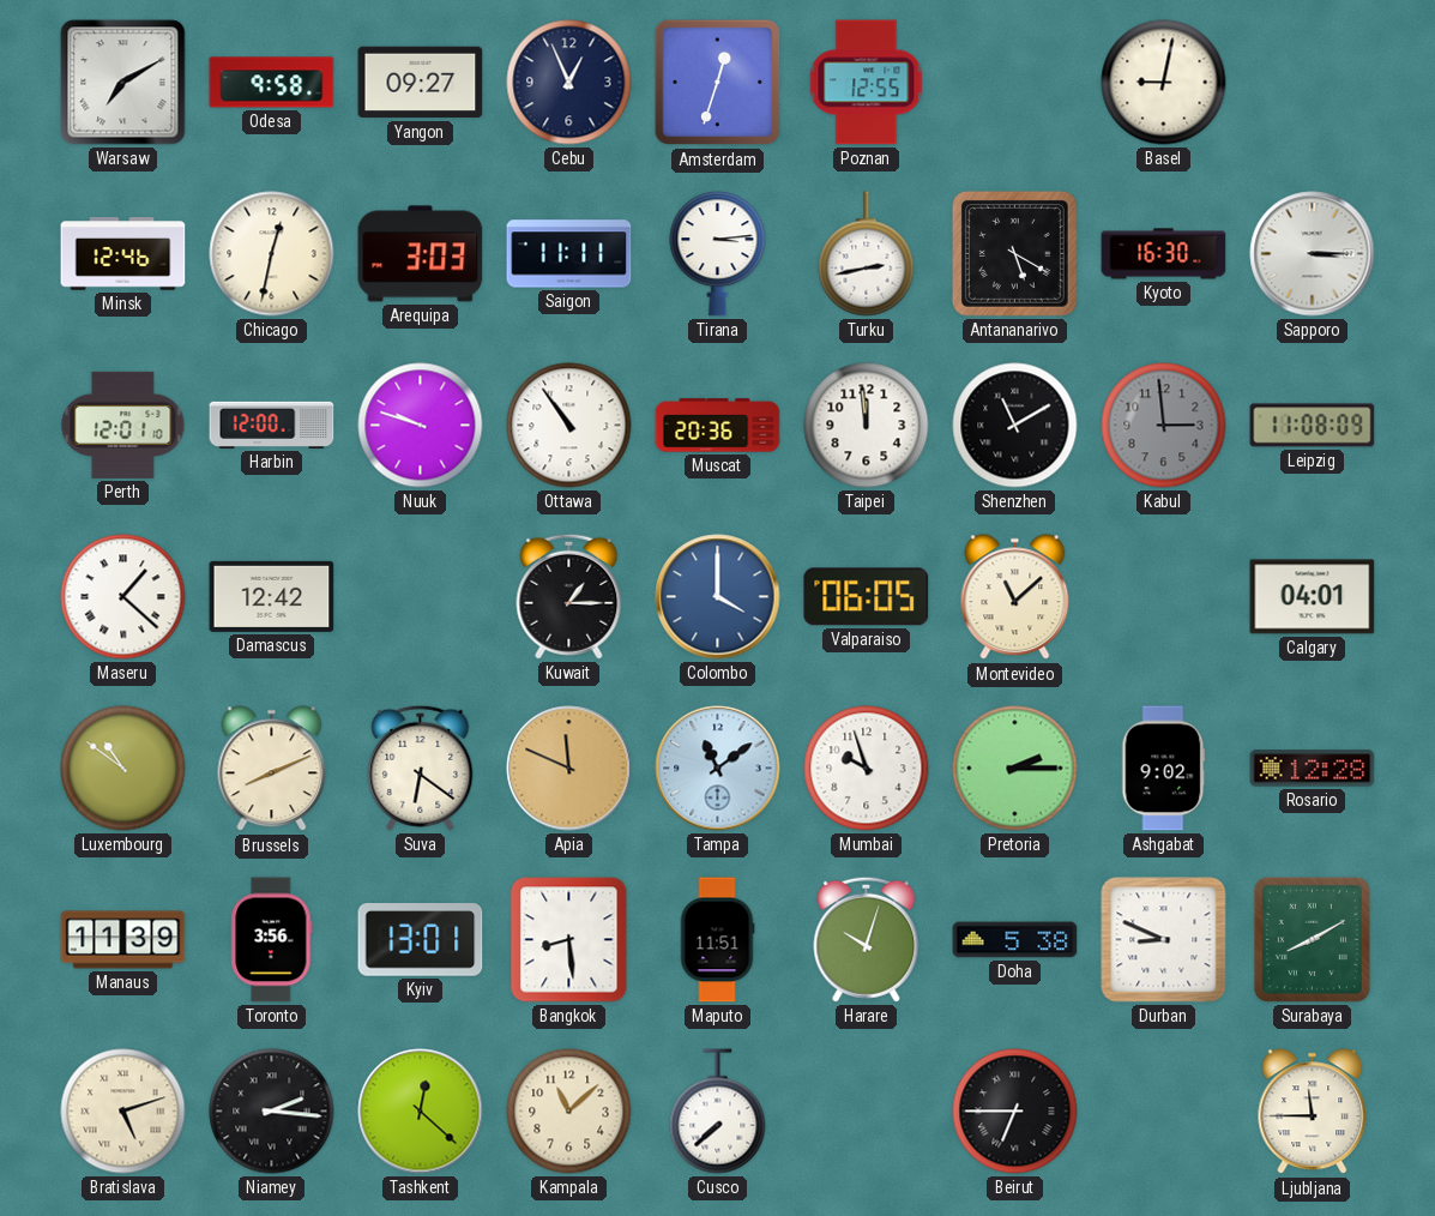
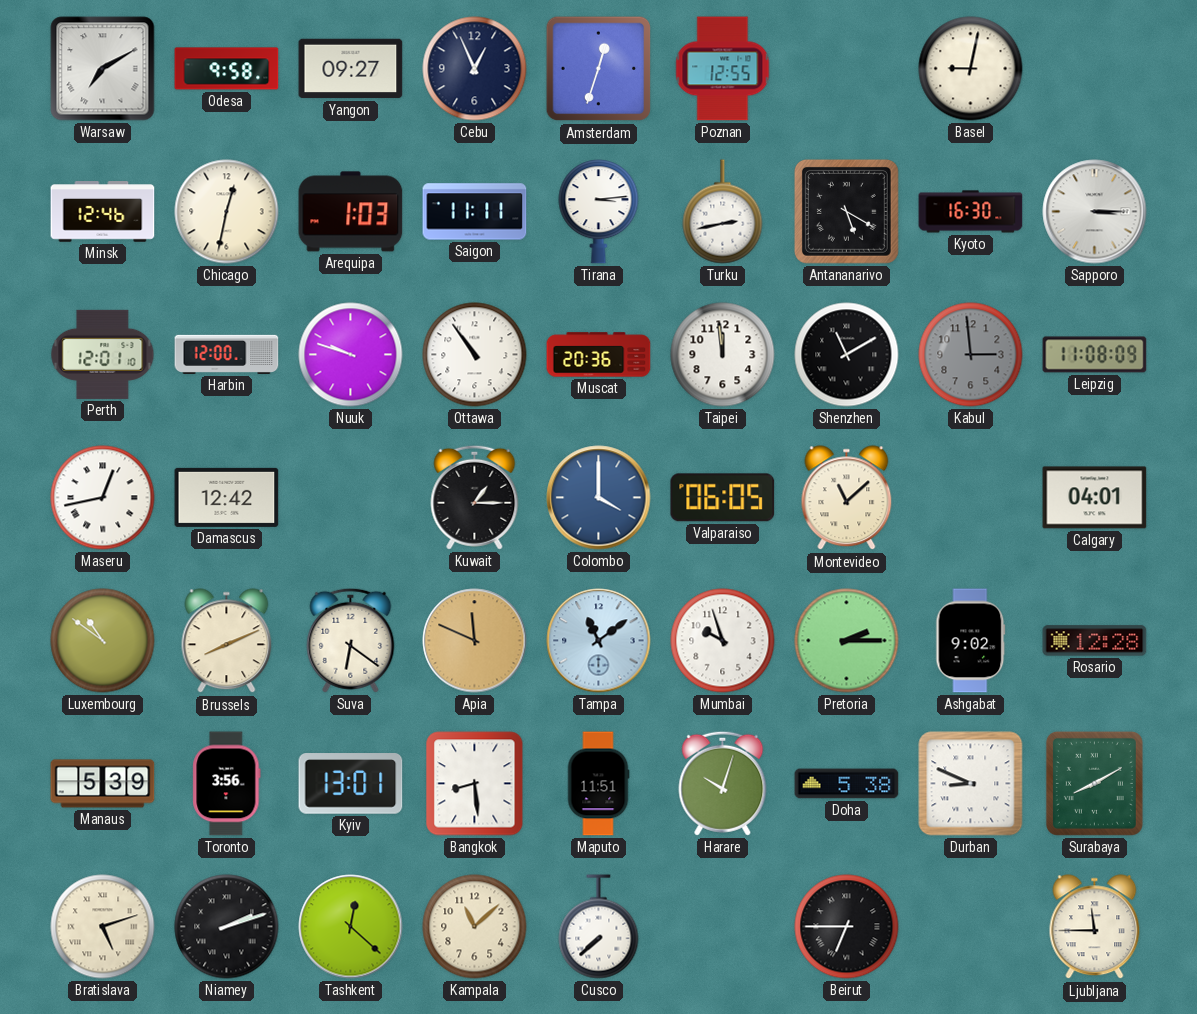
Arequipa: 3:03 -> 1:03
Maseru: 1:22 -> 12:43
Manaus: 11:39 -> 5:39
Niamey: 2:16 -> 2:12
